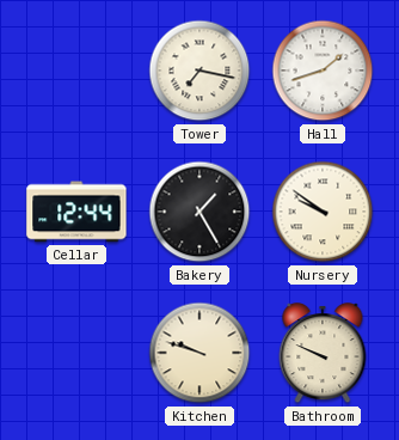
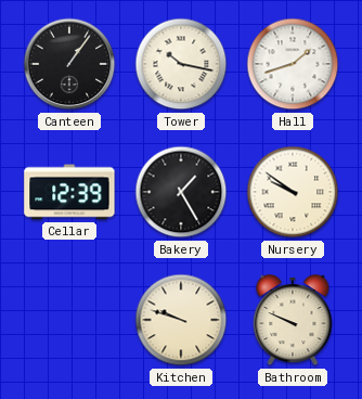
Canteen: none -> 1:06
Tower: 7:17 -> 10:17
Cellar: 12:44 -> 12:39
